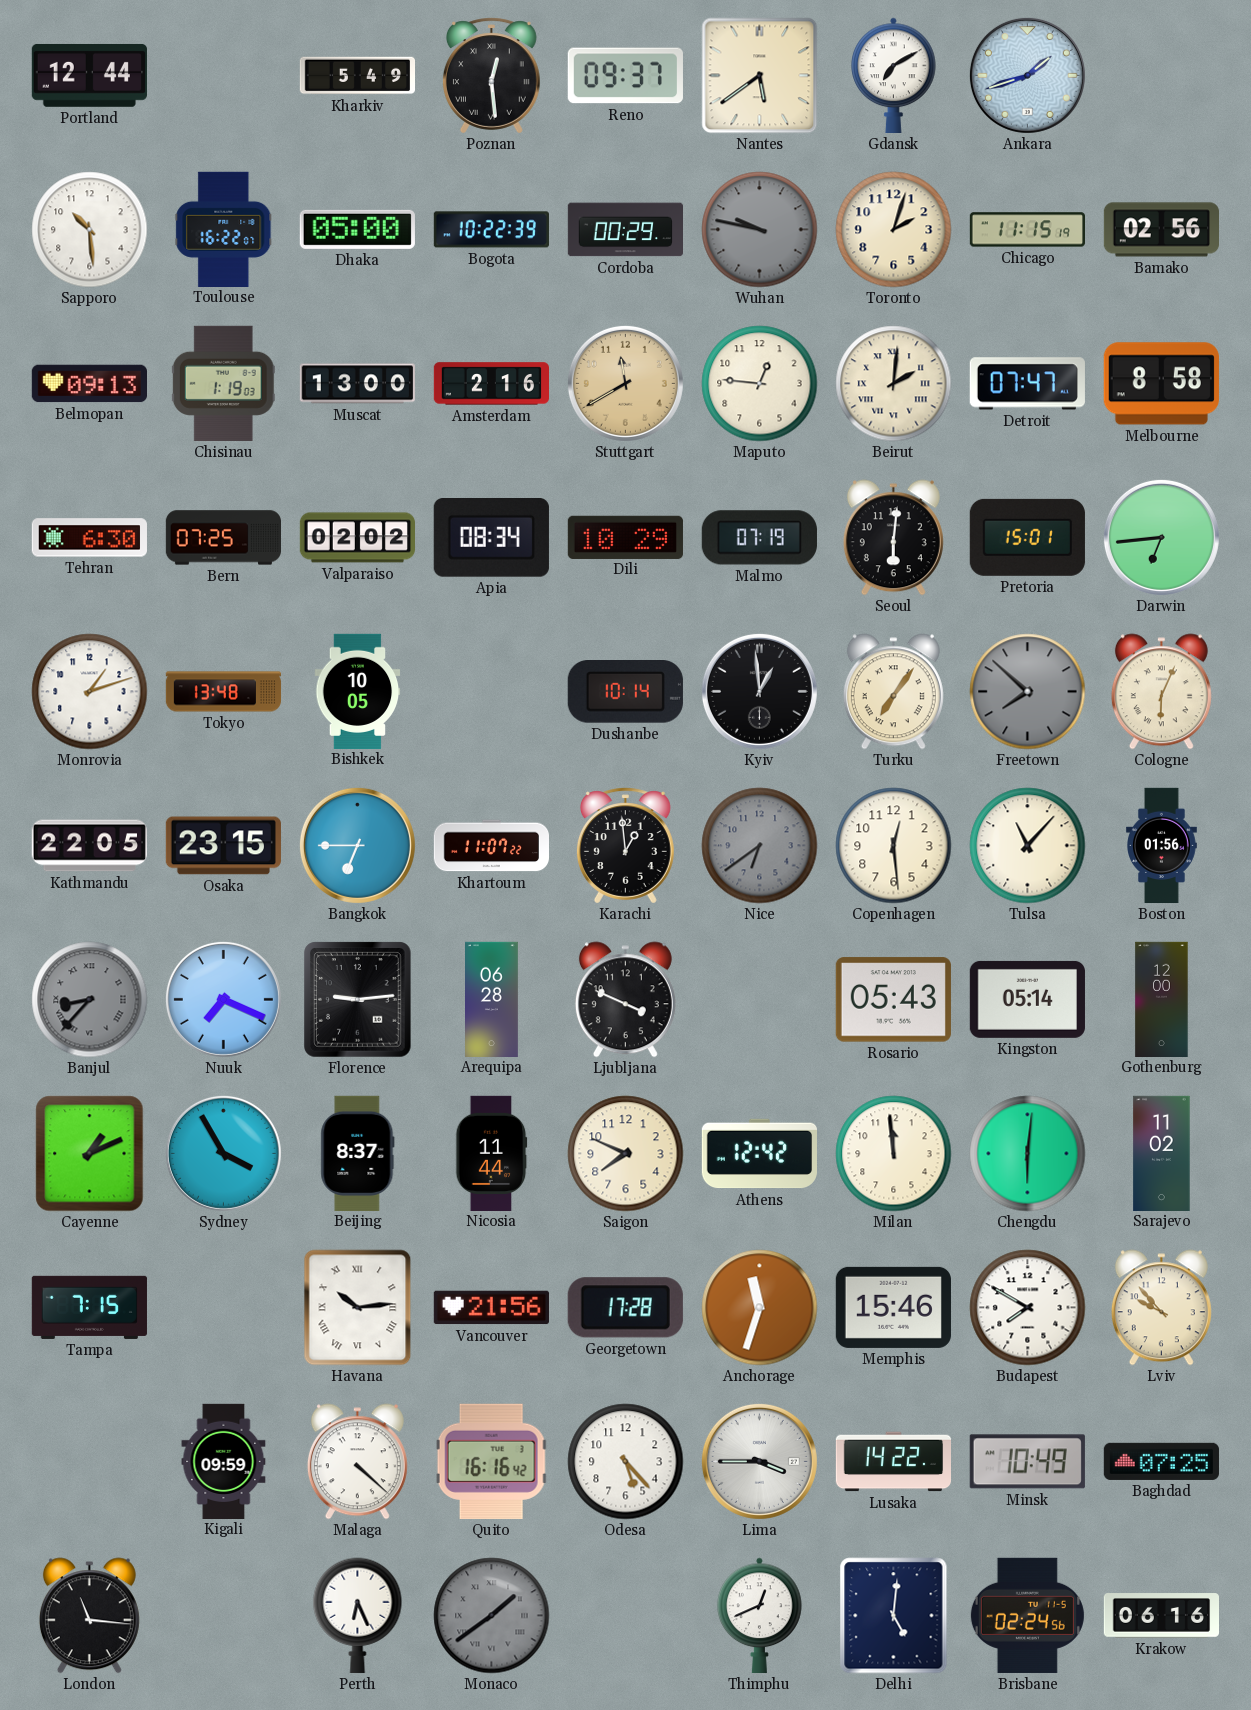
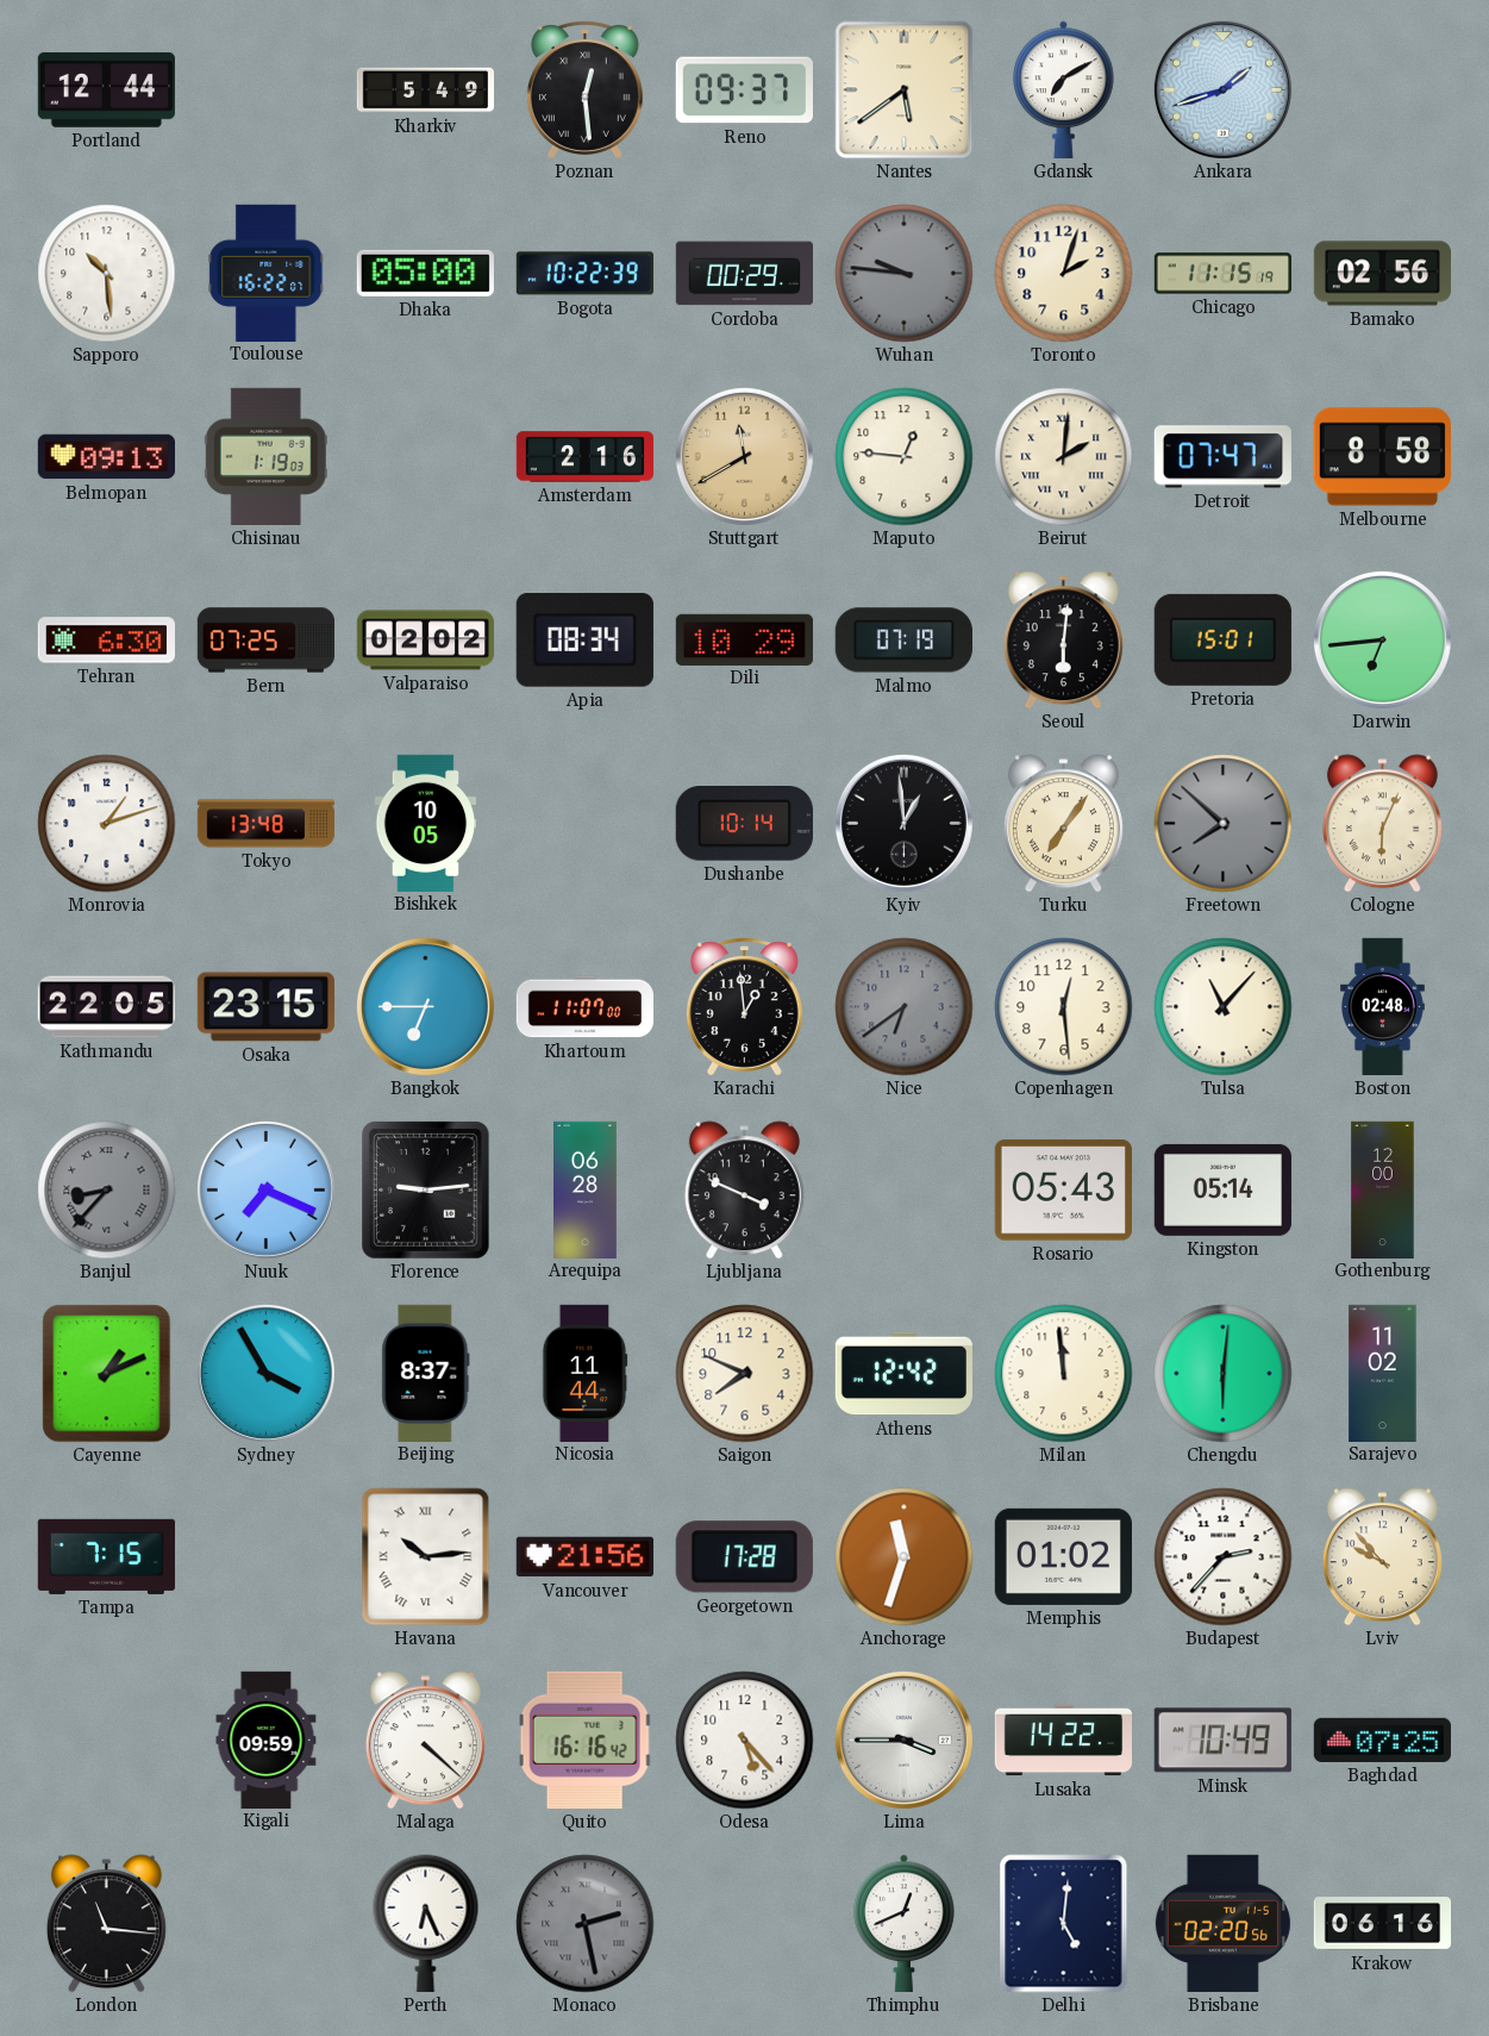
Wuhan: 9:47 -> 9:46
Muscat: 13:00 -> none
Khartoum: 11:07:22 -> 11:07:00
Boston: 01:56 -> 02:48
Memphis: 15:46 -> 01:02
Budapest: 7:50 -> 2:37
Monaco: 1:39 -> 2:28
Brisbane: 02:24 -> 02:20
